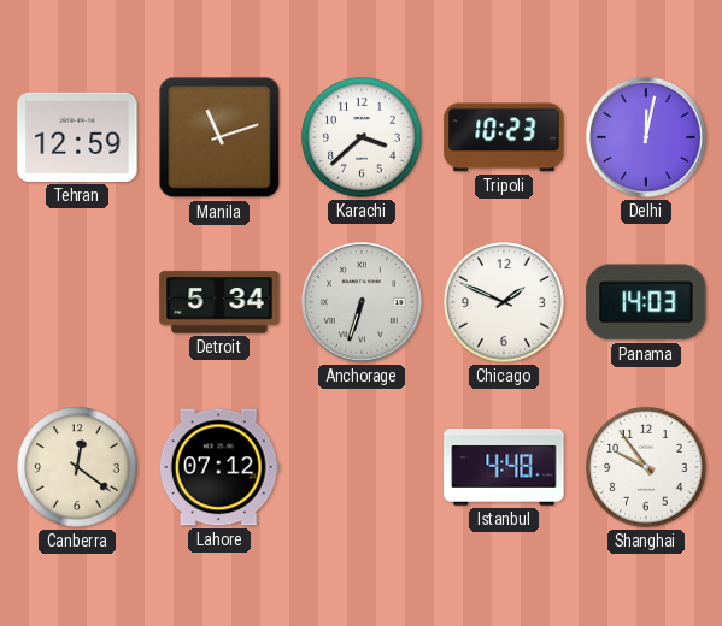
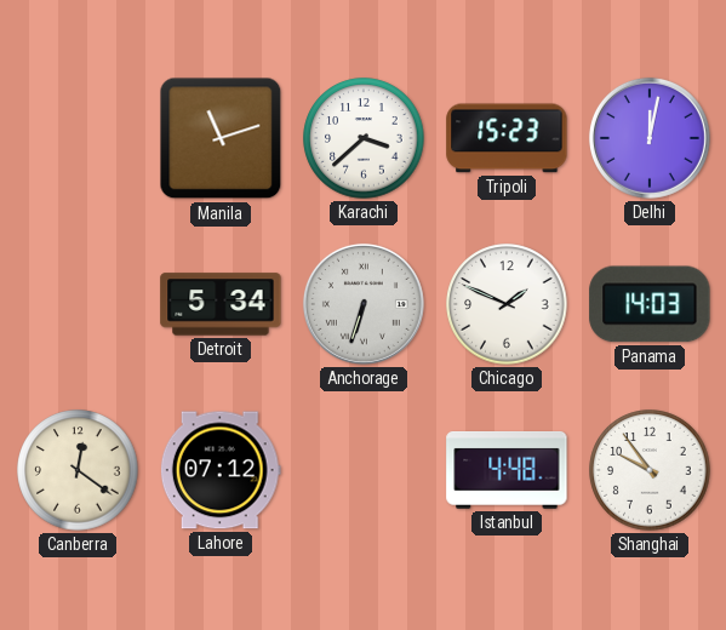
Tehran: 12:59 -> none
Tripoli: 10:23 -> 15:23
